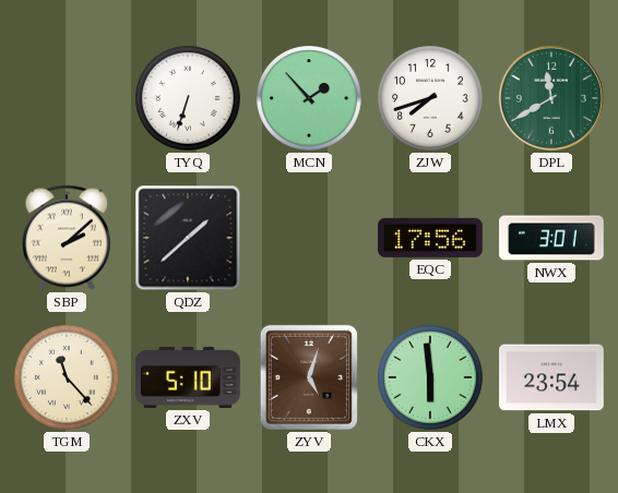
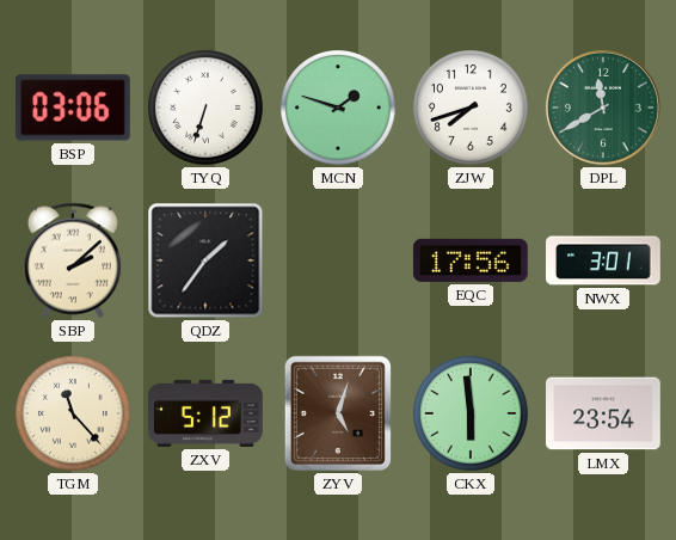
BSP: none -> 03:06
MCN: 1:53 -> 1:48
QDZ: 1:38 -> 1:36
ZXV: 5:10 -> 5:12
